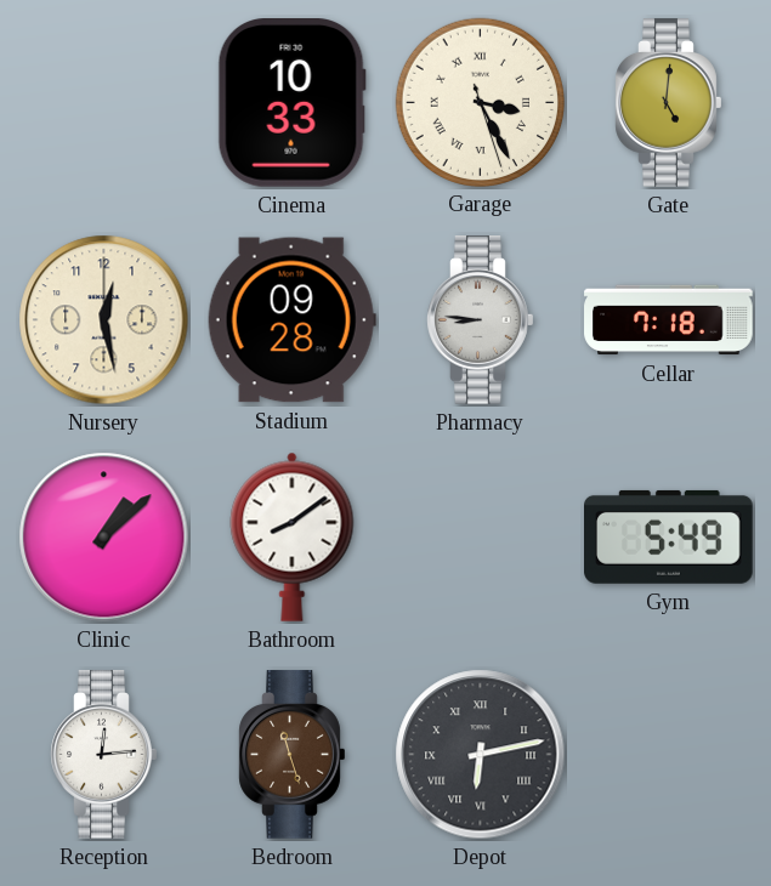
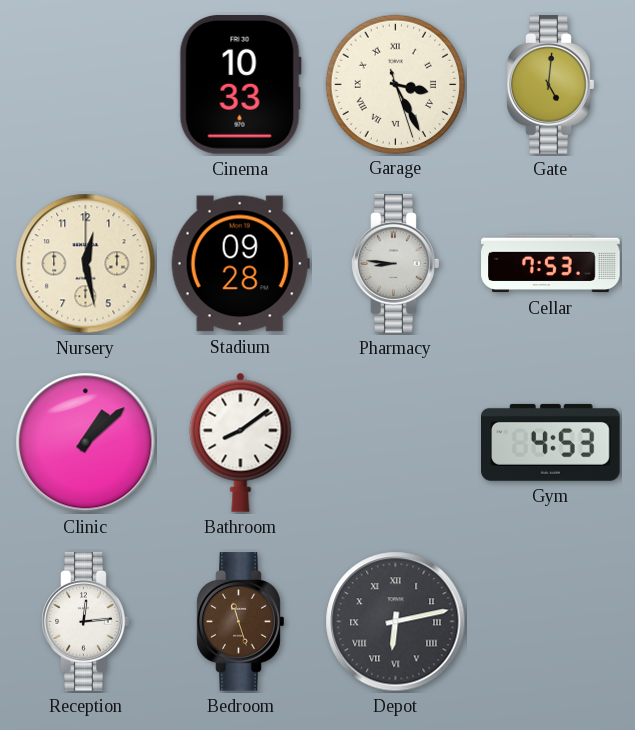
Cellar: 7:18 -> 7:53
Gym: 5:49 -> 4:53
